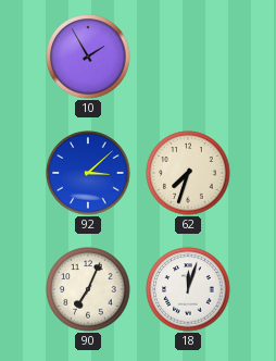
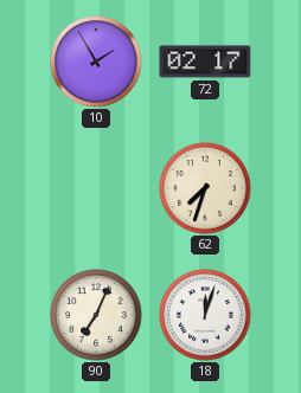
72: none -> 02:17
92: 3:08 -> none
